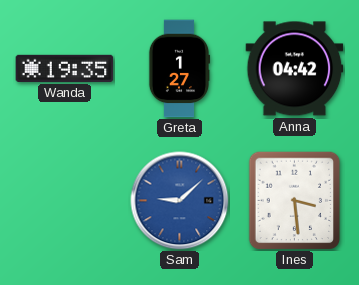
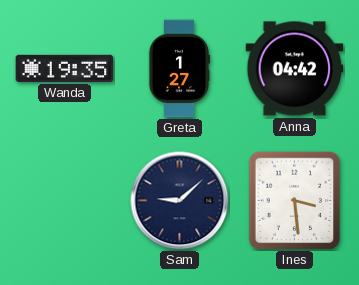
Sam dial: blue -> navy
